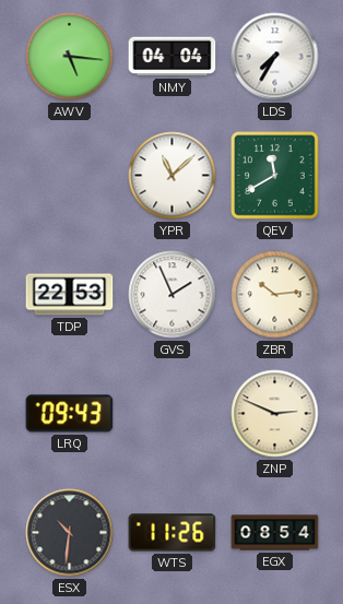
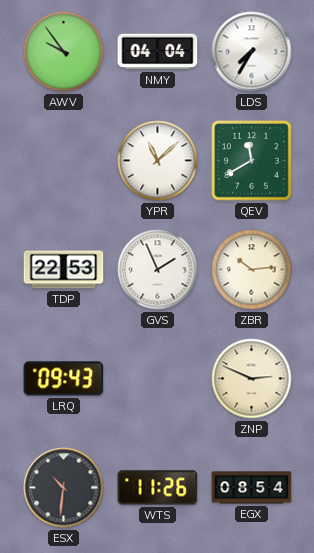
AWV: 5:16 -> 9:54
